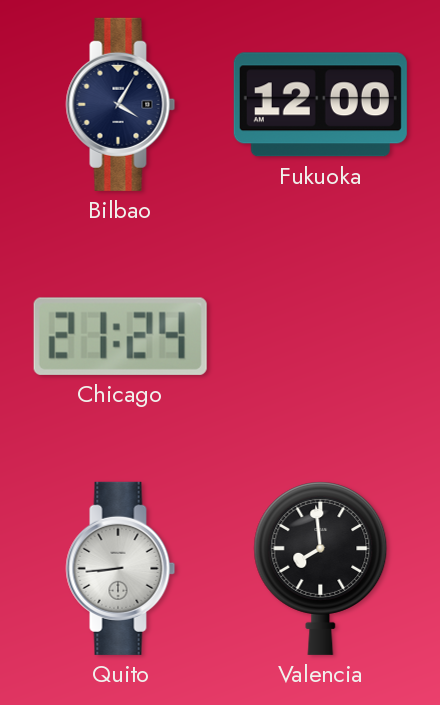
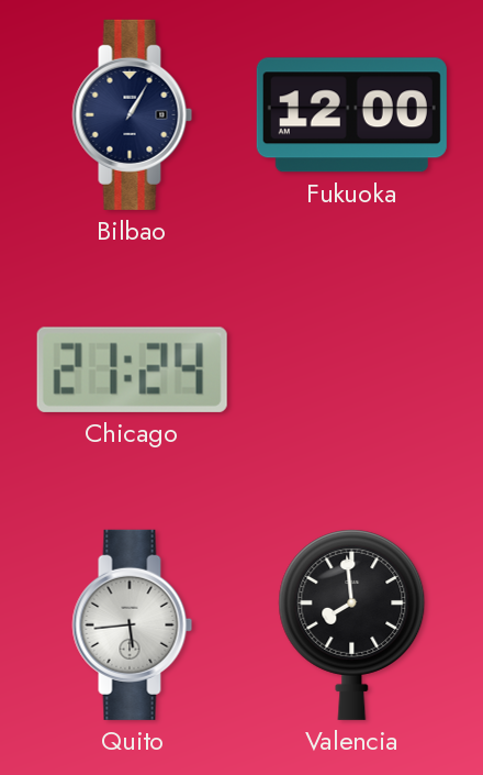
Bilbao: 4:05 -> 1:05
Quito: 8:44 -> 5:44
